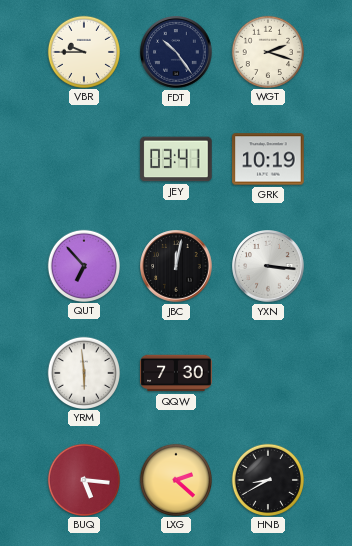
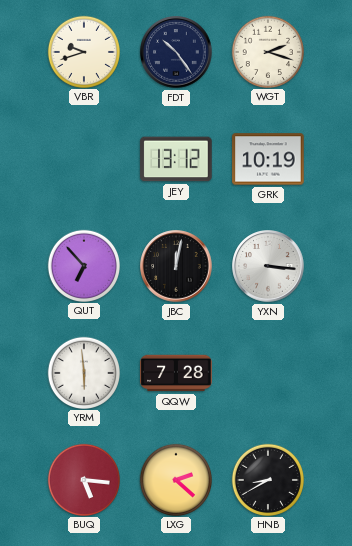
VBR: 9:45 -> 9:42
JEY: 03:41 -> 13:12
QQW: 7:30 -> 7:28
